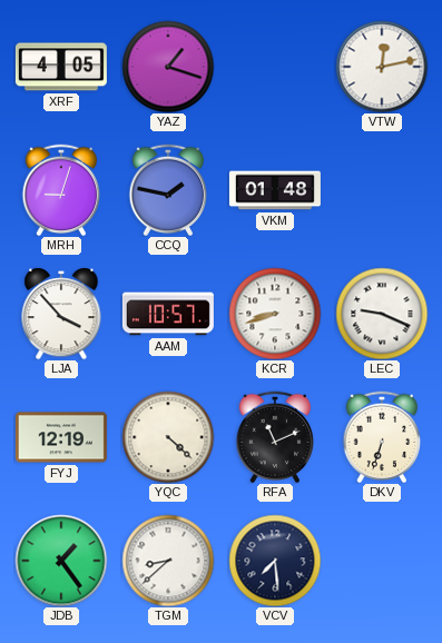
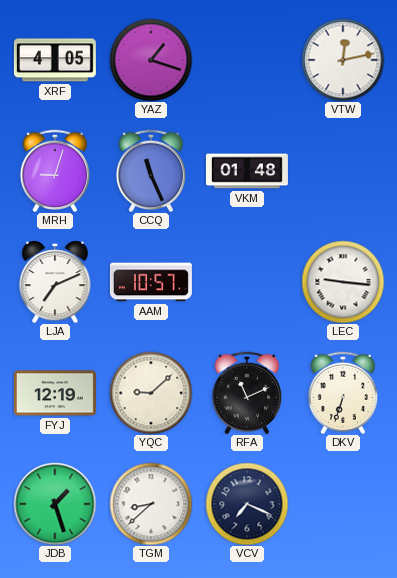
CCQ: 1:47 -> 11:26
LJA: 3:53 -> 7:11
KCR: 8:42 -> none
LEC: 9:19 -> 9:16
YQC: 4:22 -> 9:08
JDB: 1:24 -> 1:27
VCV: 7:29 -> 7:19
